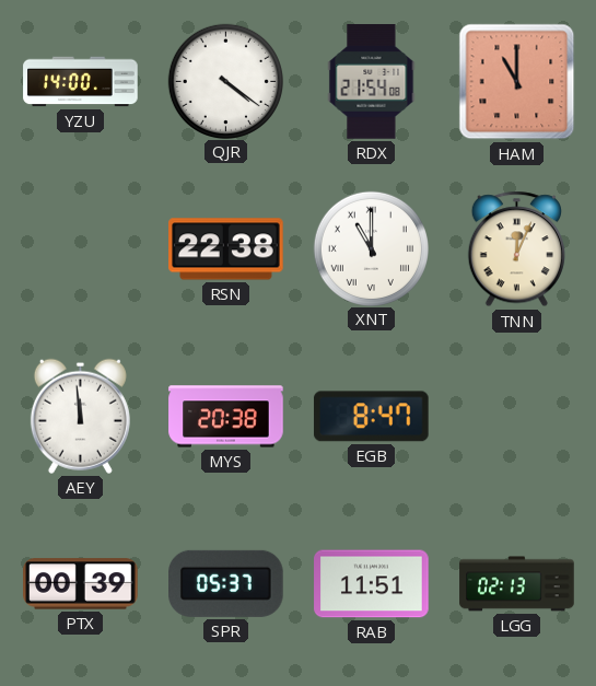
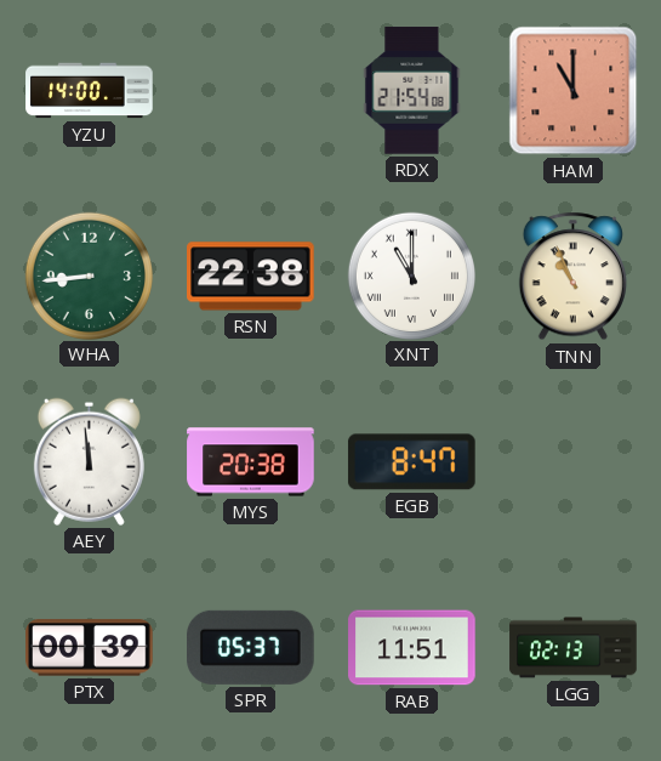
QJR: 4:21 -> none
WHA: none -> 8:44
TNN: 12:04 -> 10:56
